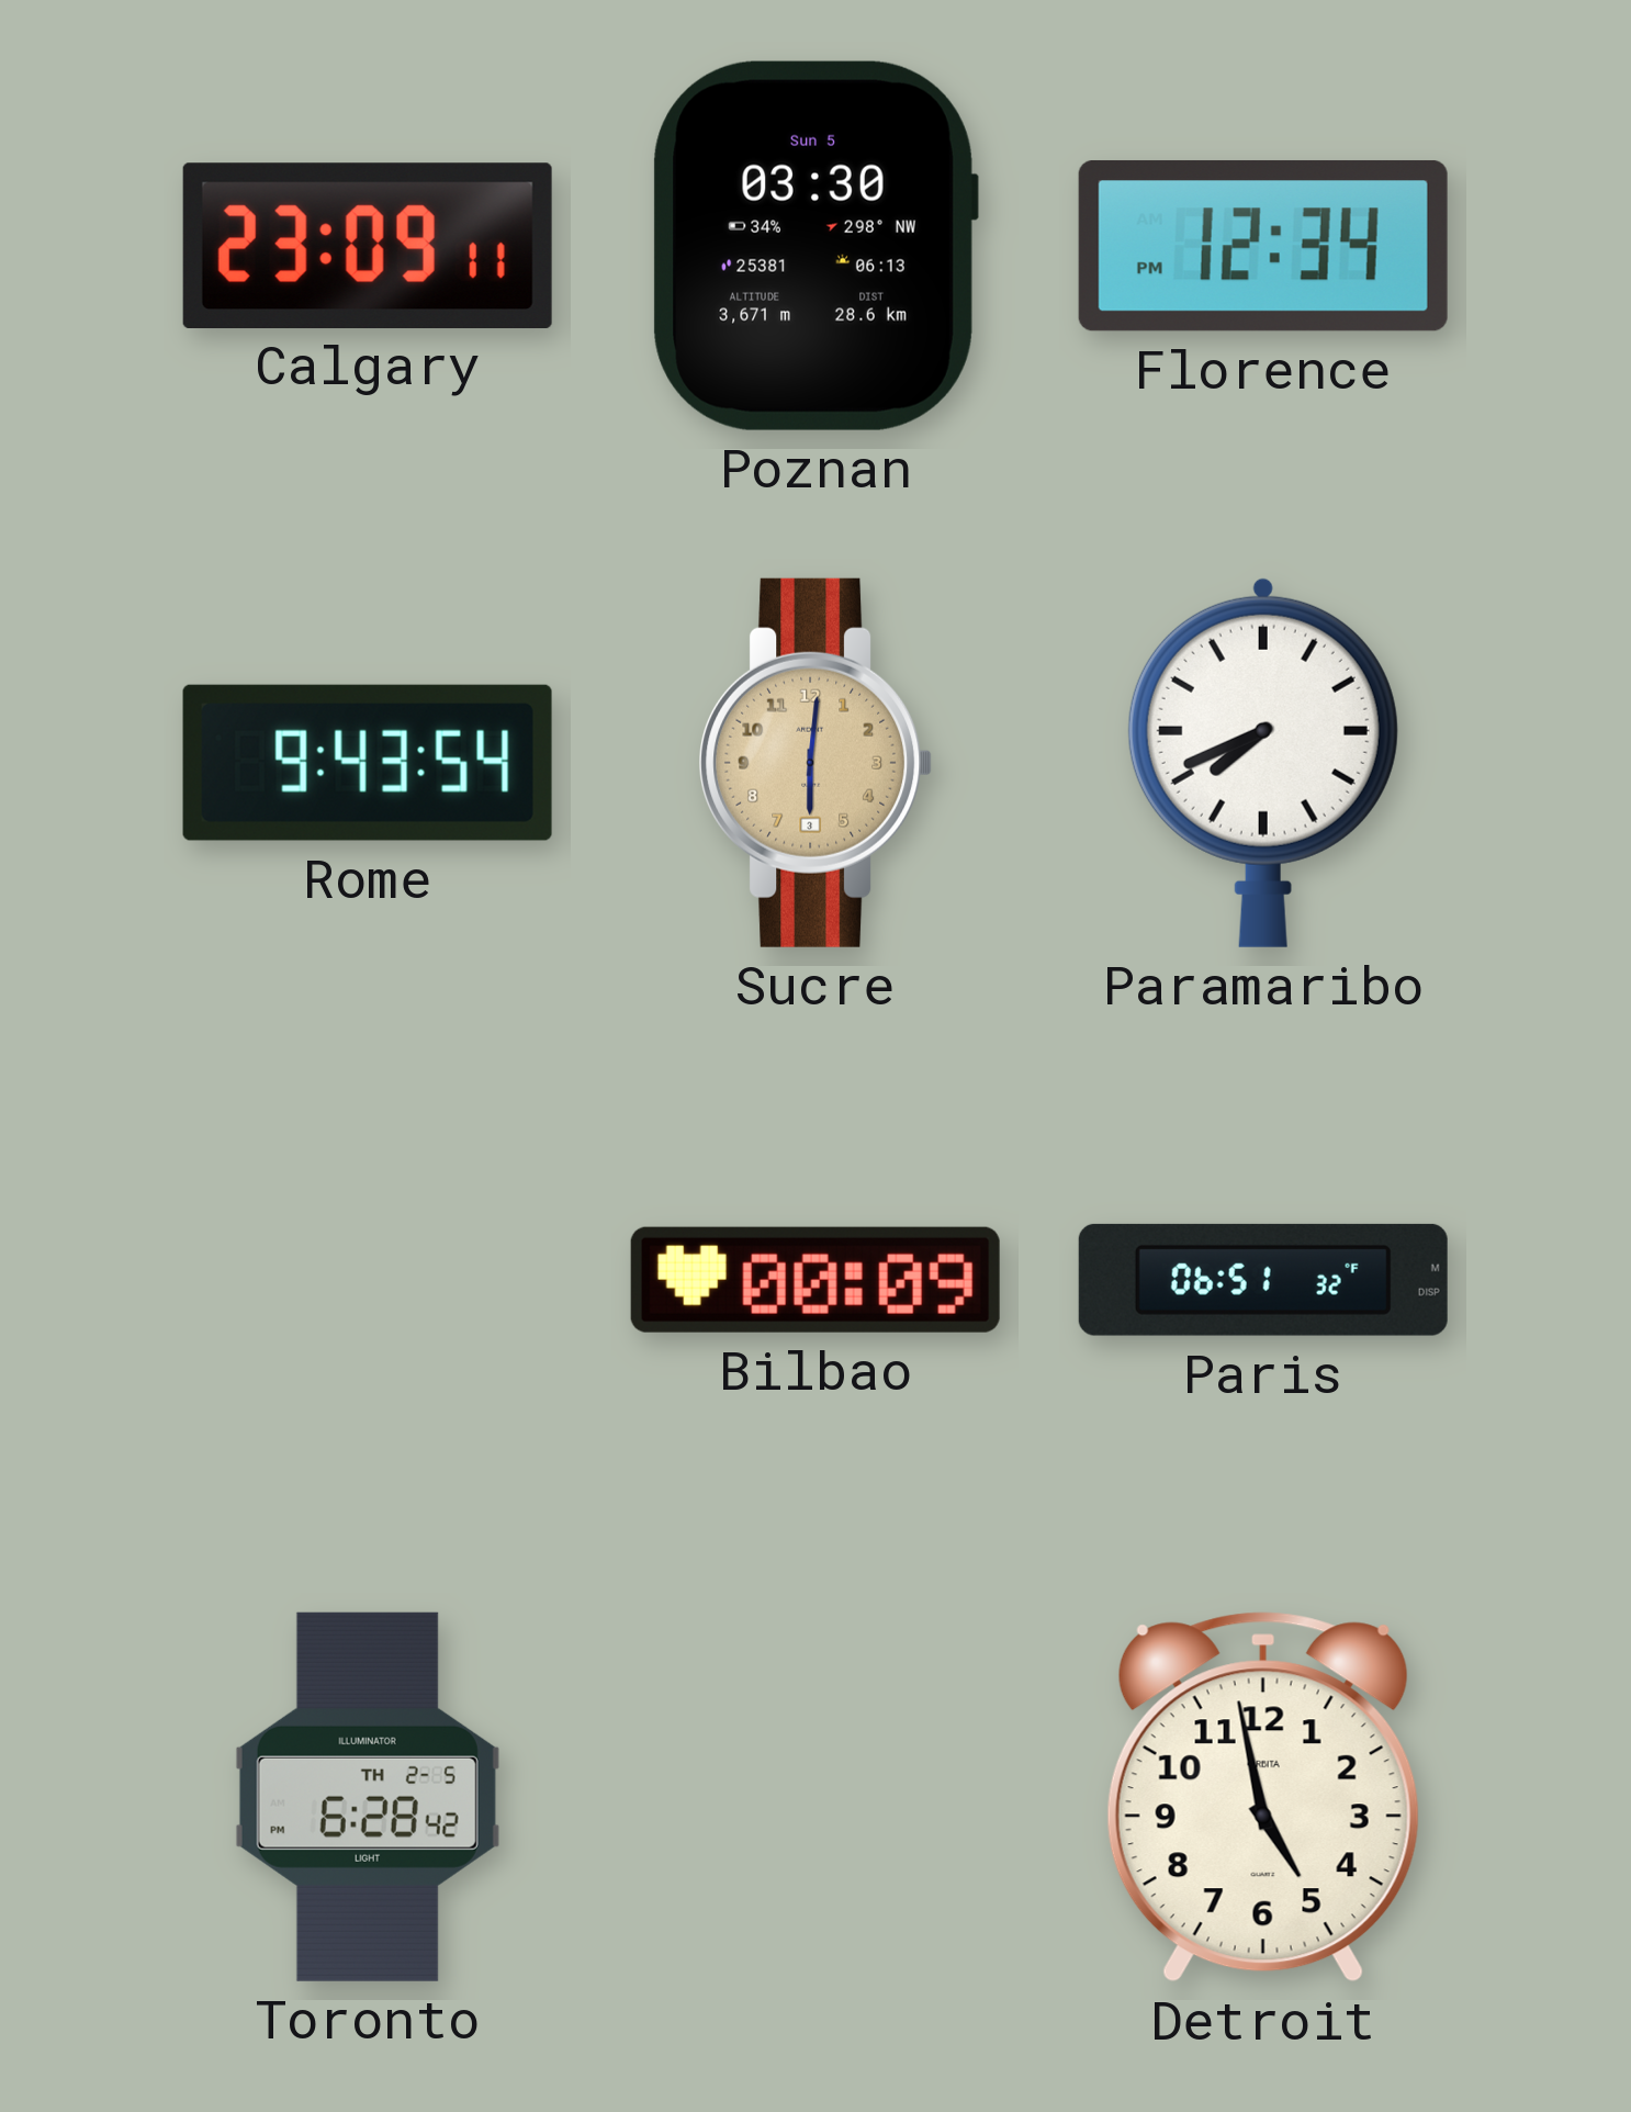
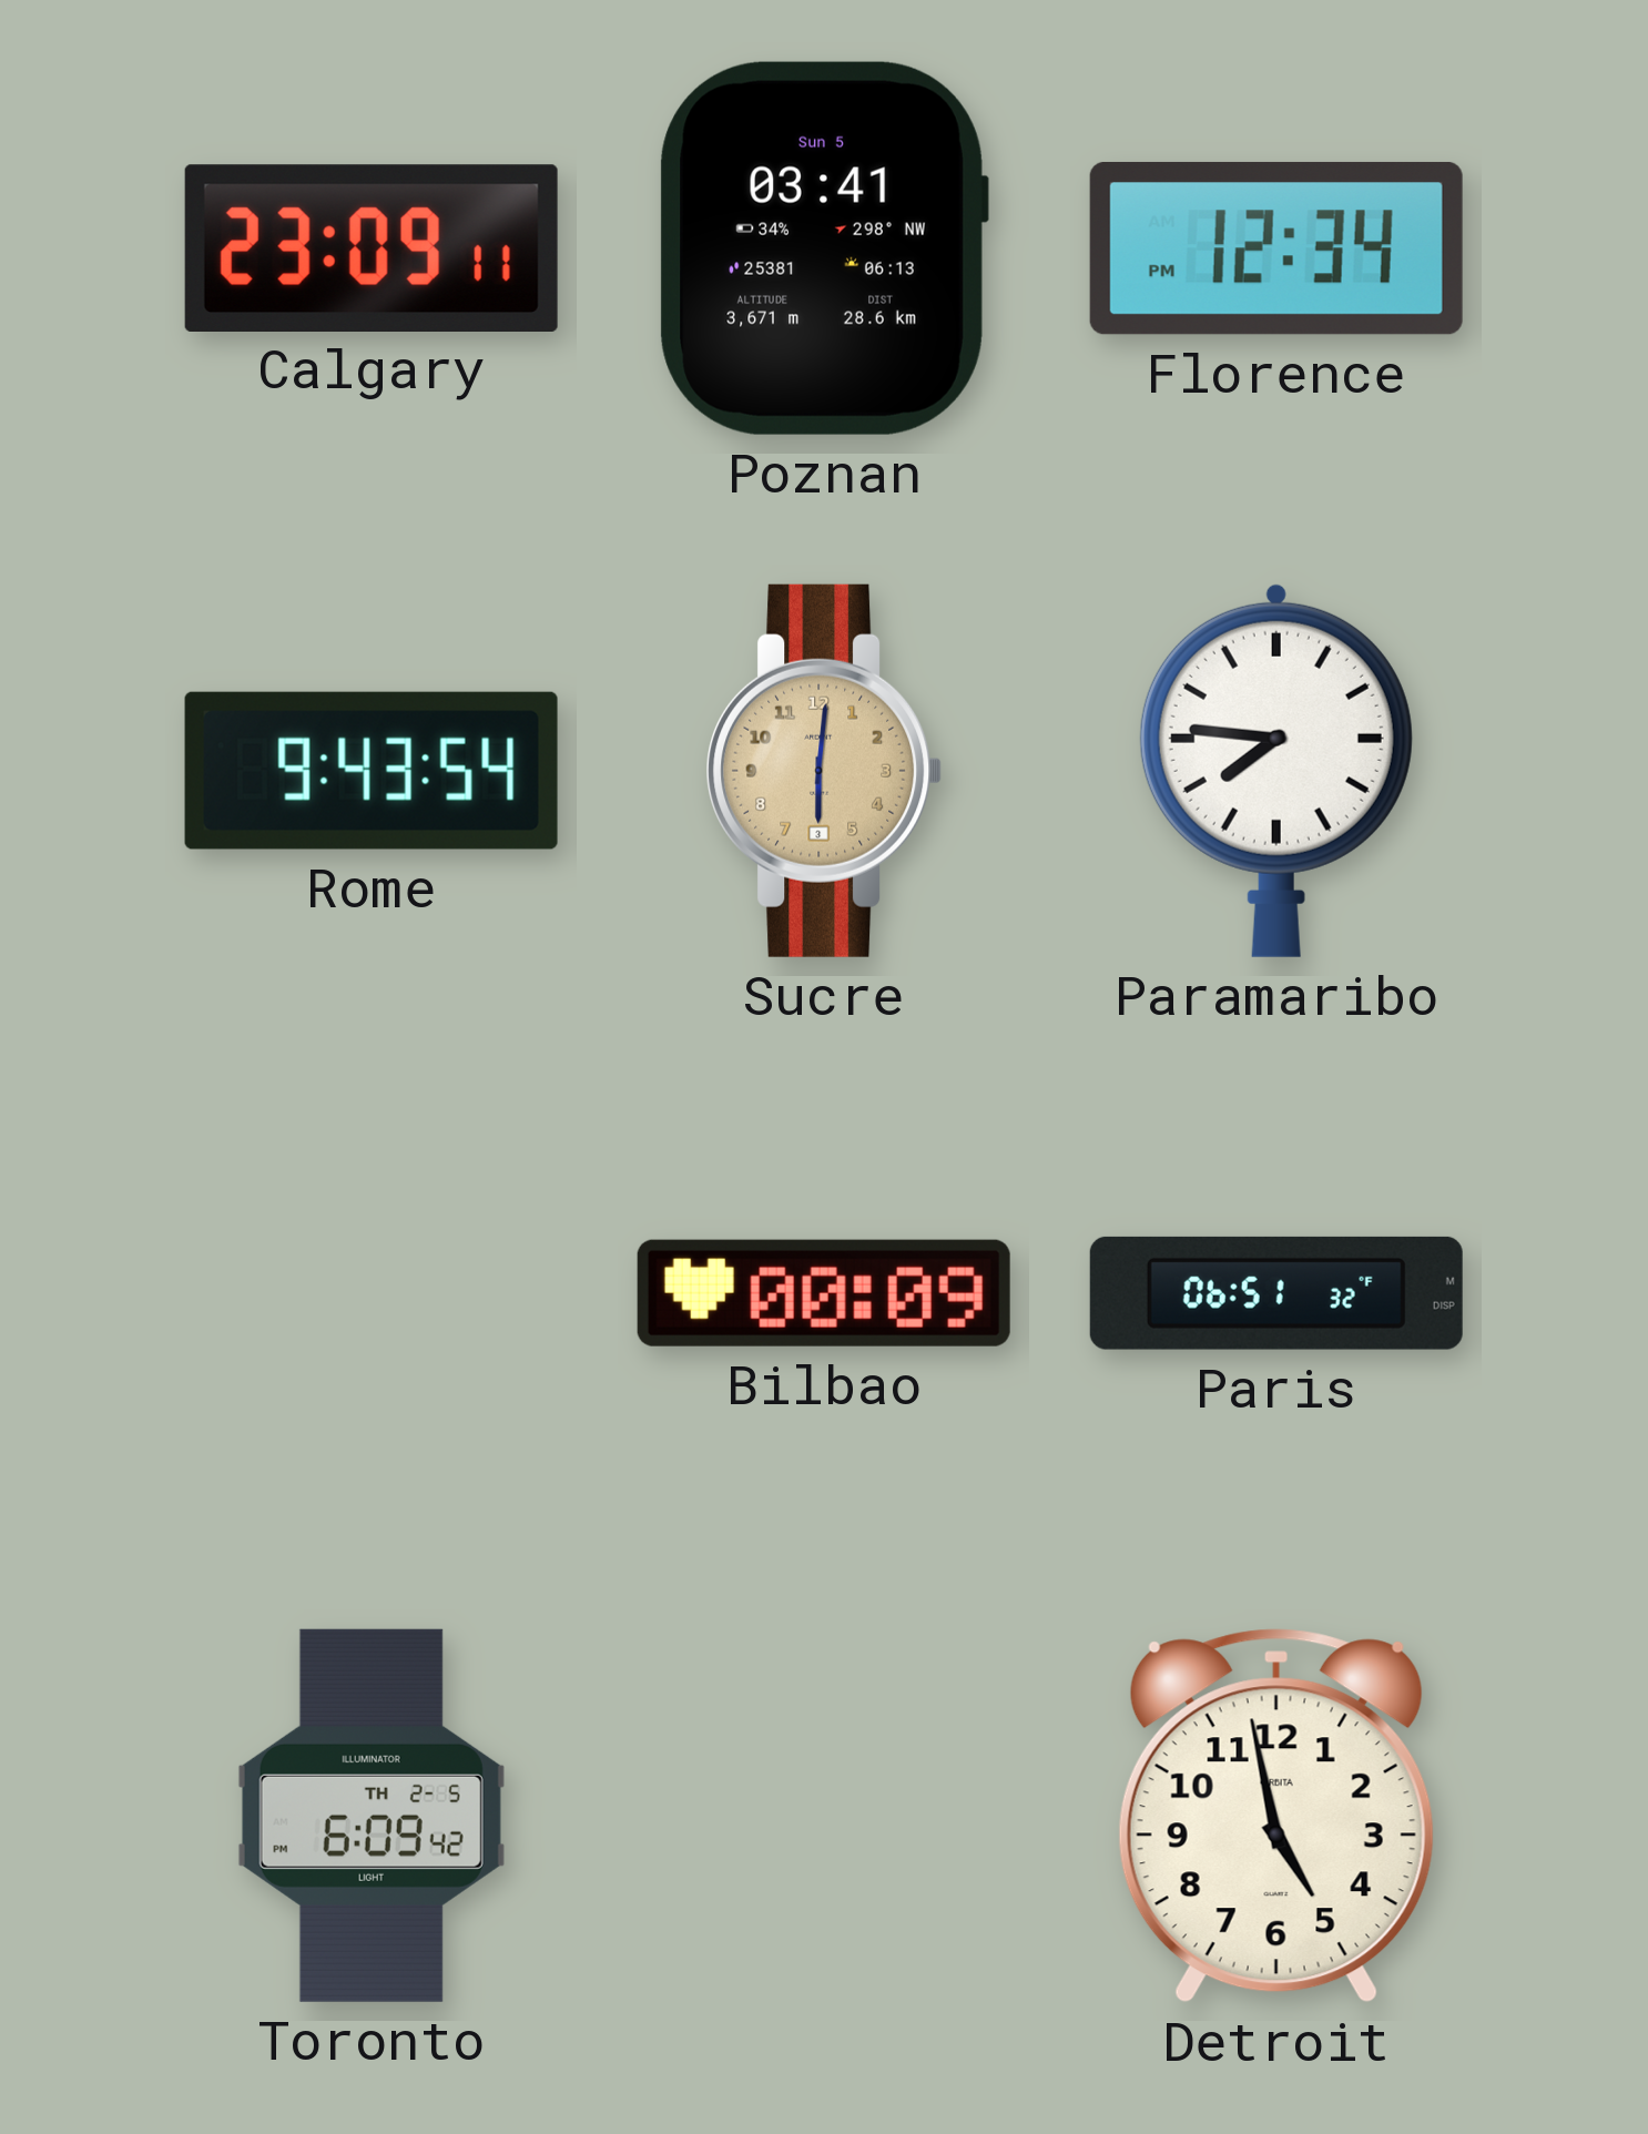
Poznan: 03:30 -> 03:41
Paramaribo: 7:41 -> 7:46
Toronto: 6:28 -> 6:09
